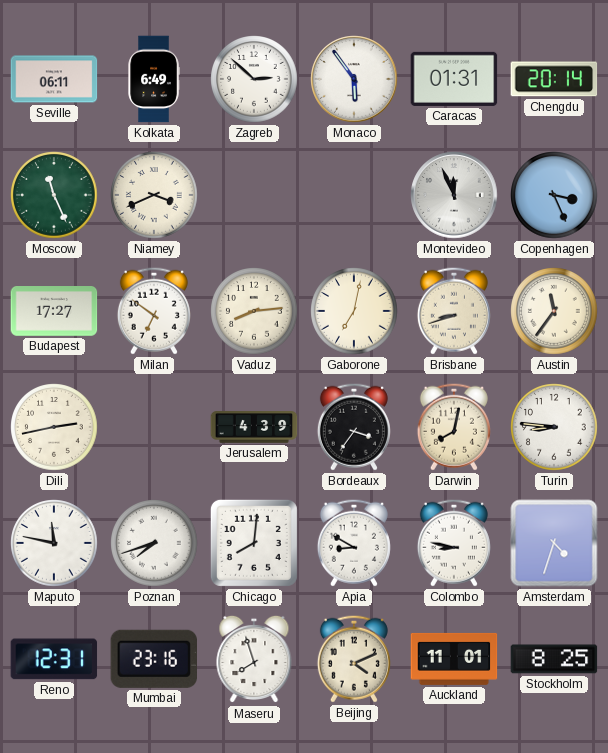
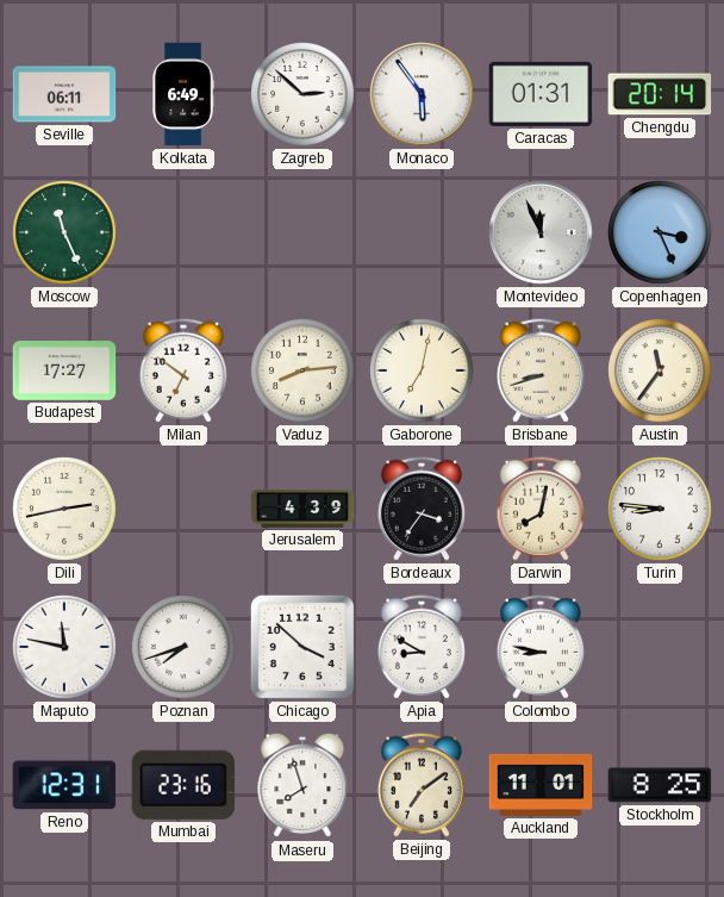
Niamey: 3:41 -> none
Chicago: 8:01 -> 3:52
Amsterdam: 4:33 -> none
Beijing: 4:11 -> 7:09
